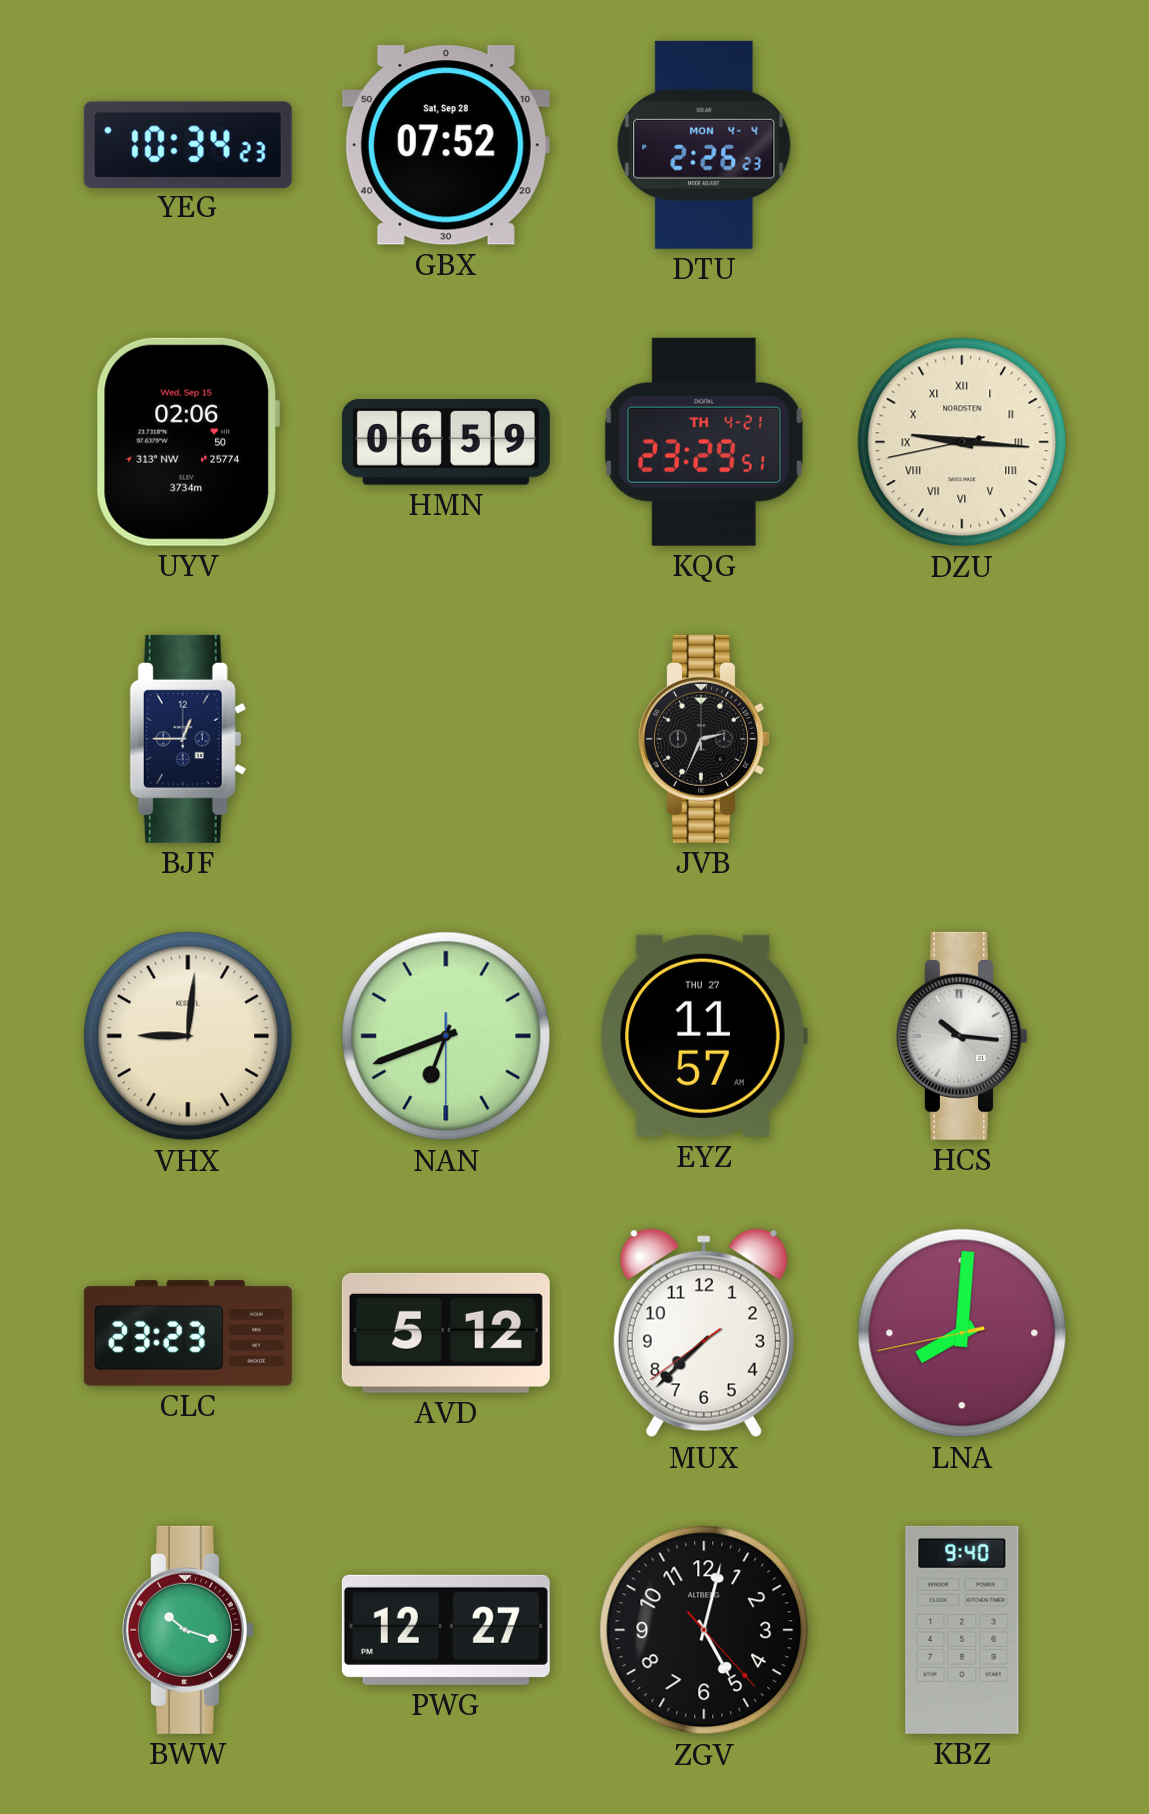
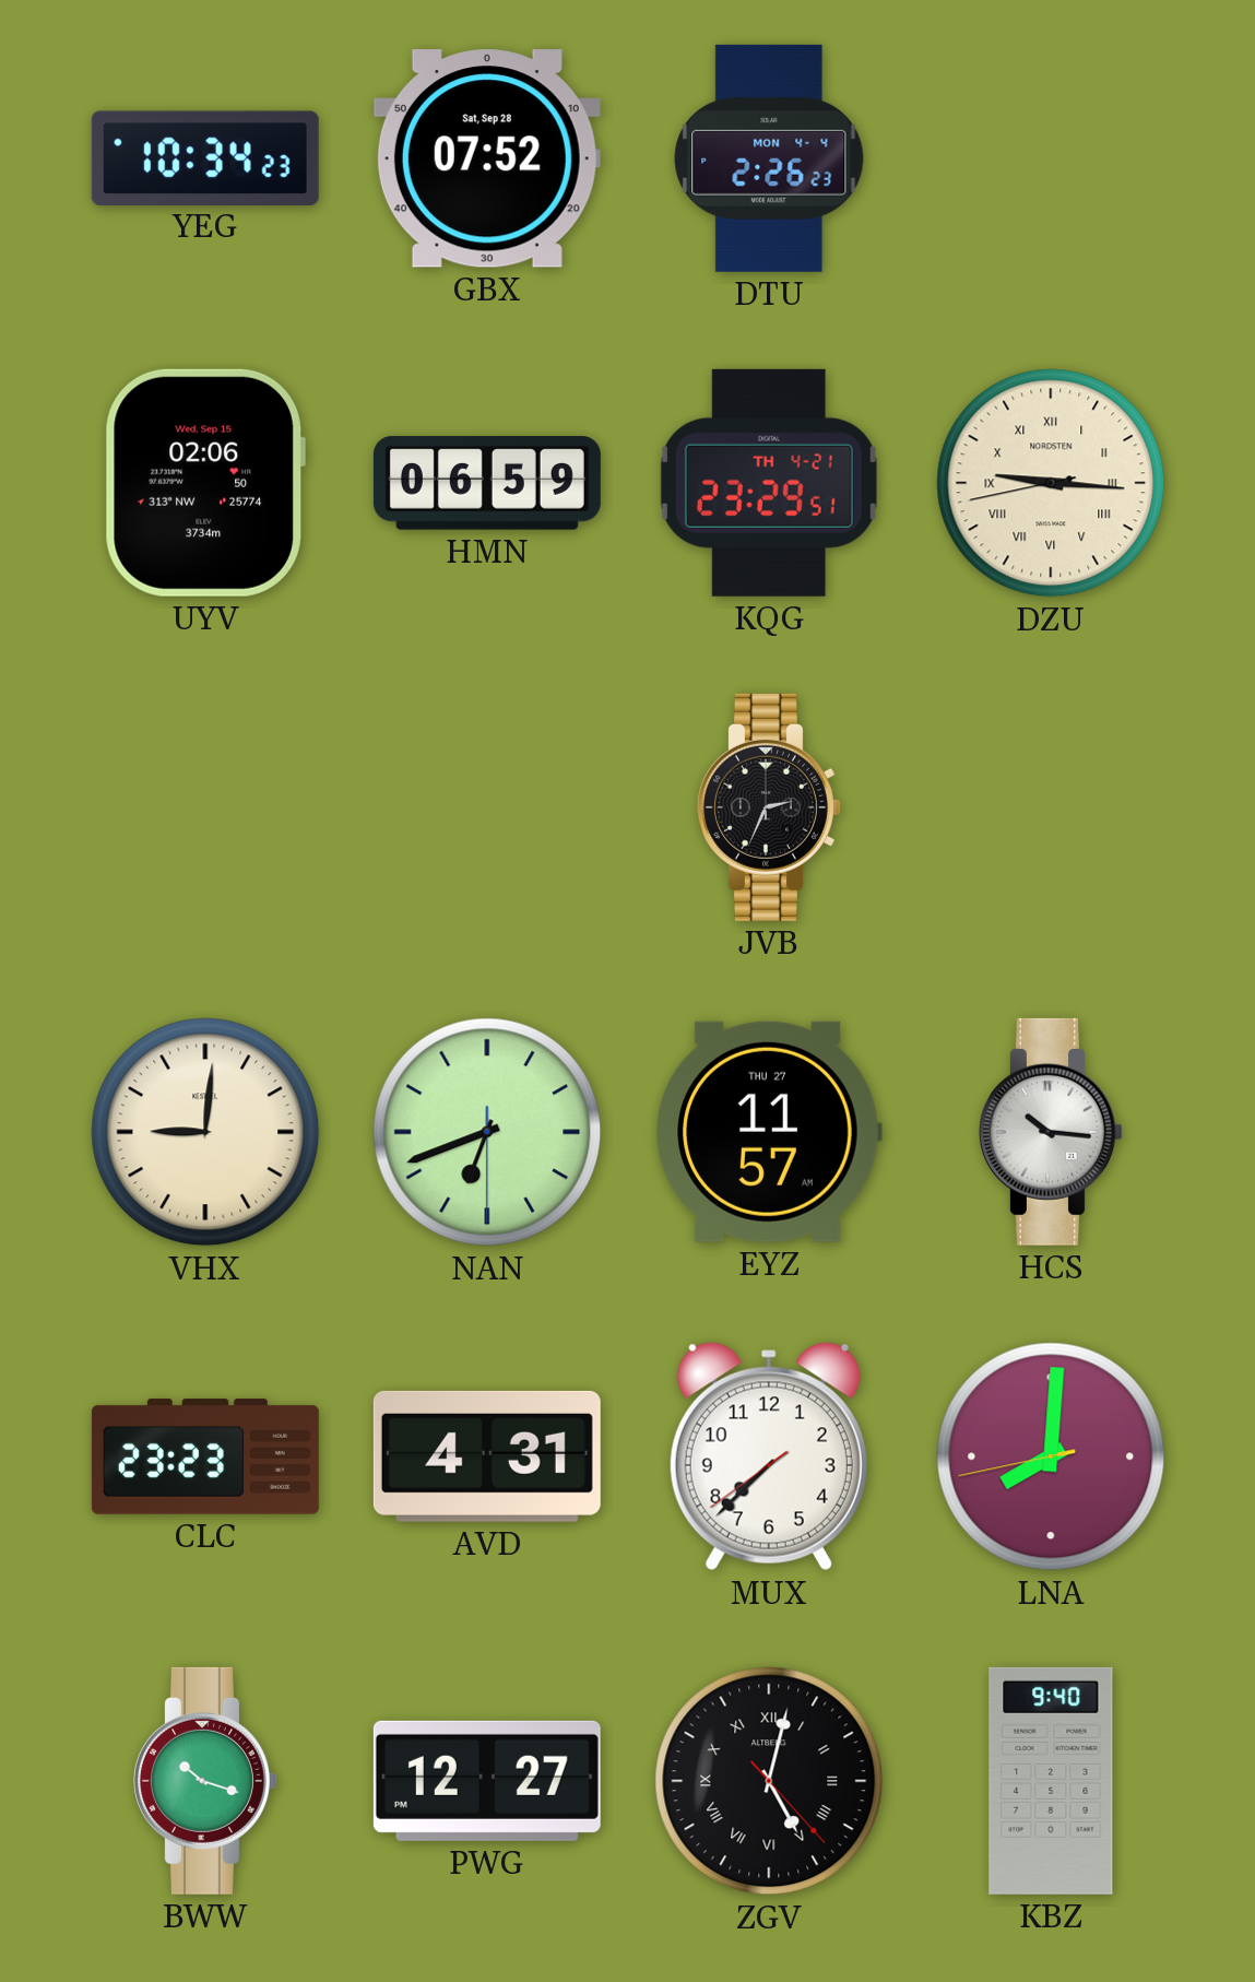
BJF: 12:45 -> none
AVD: 5:12 -> 4:31
ZGV numerals: Arabic -> Roman
